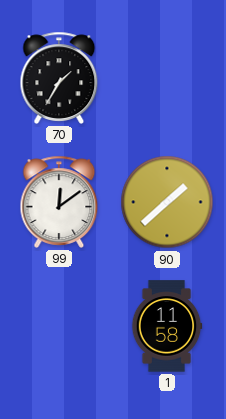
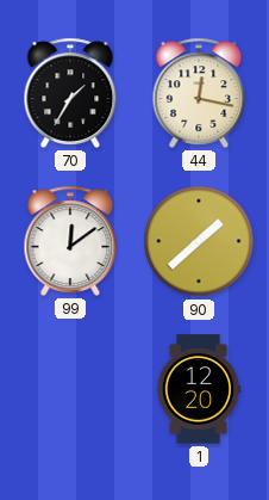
44: none -> 12:17
1: 11:58 -> 12:20
